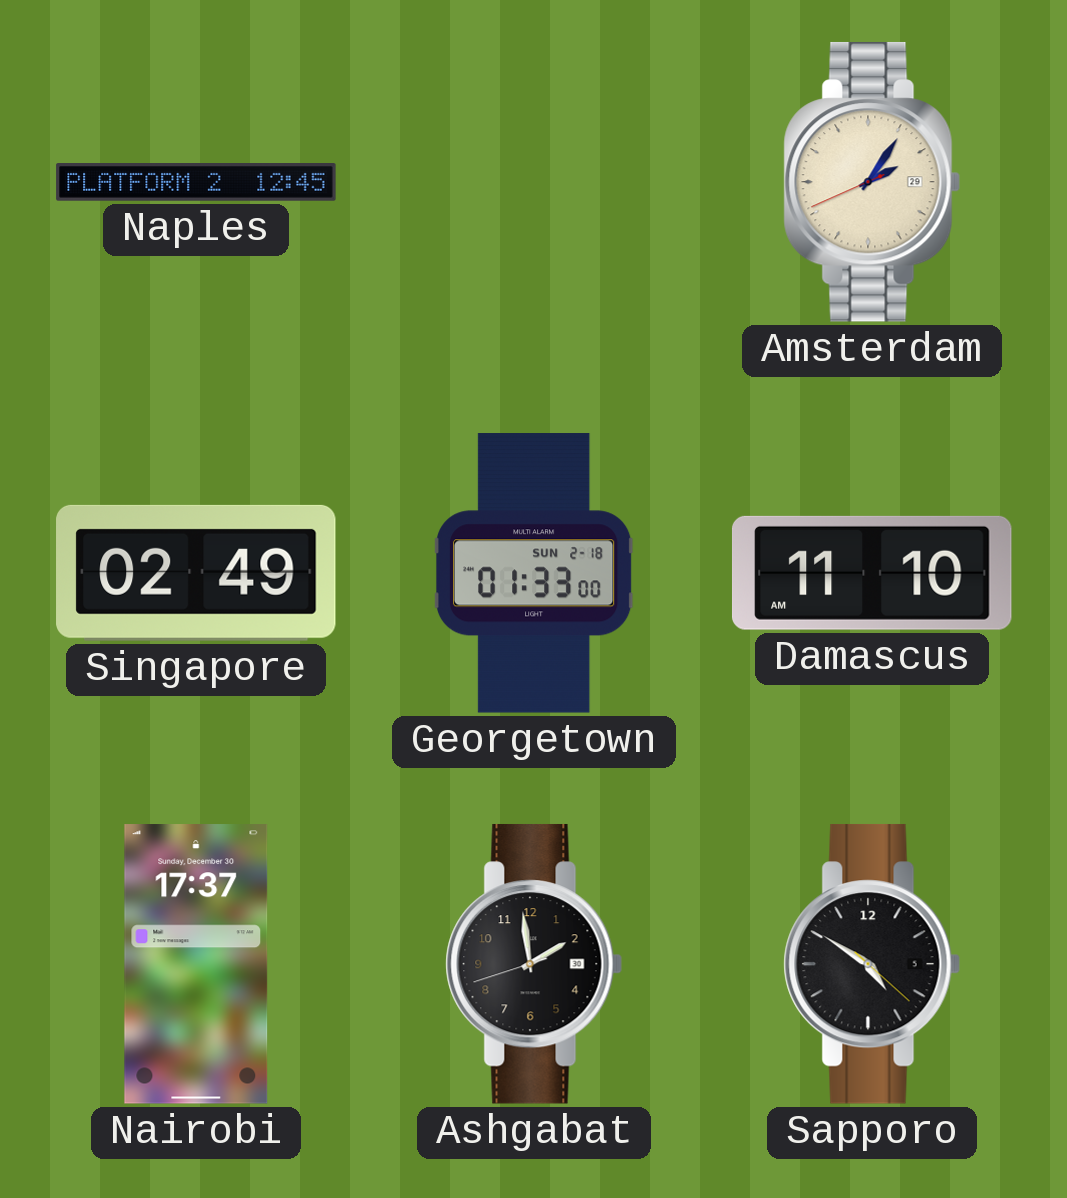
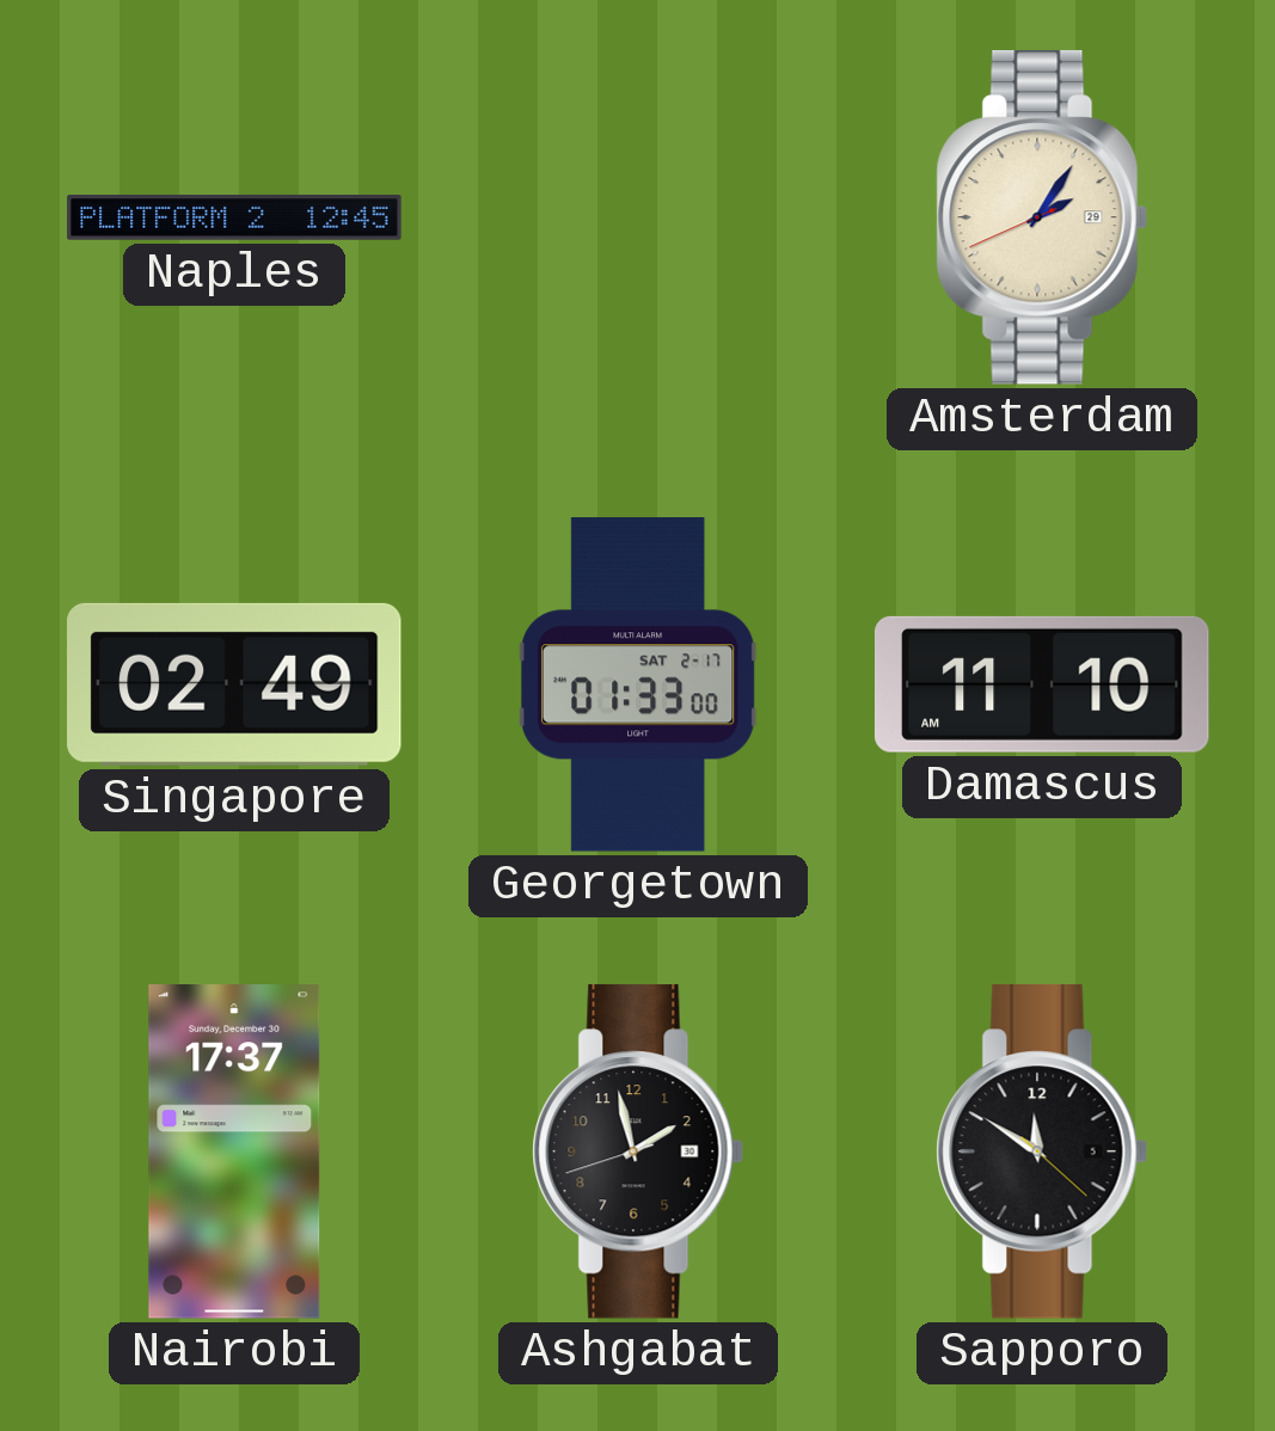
Georgetown date: SUN 2-18 -> SAT 2-17
Ashgabat: 1:58 -> 1:57
Sapporo: 4:50 -> 11:50
